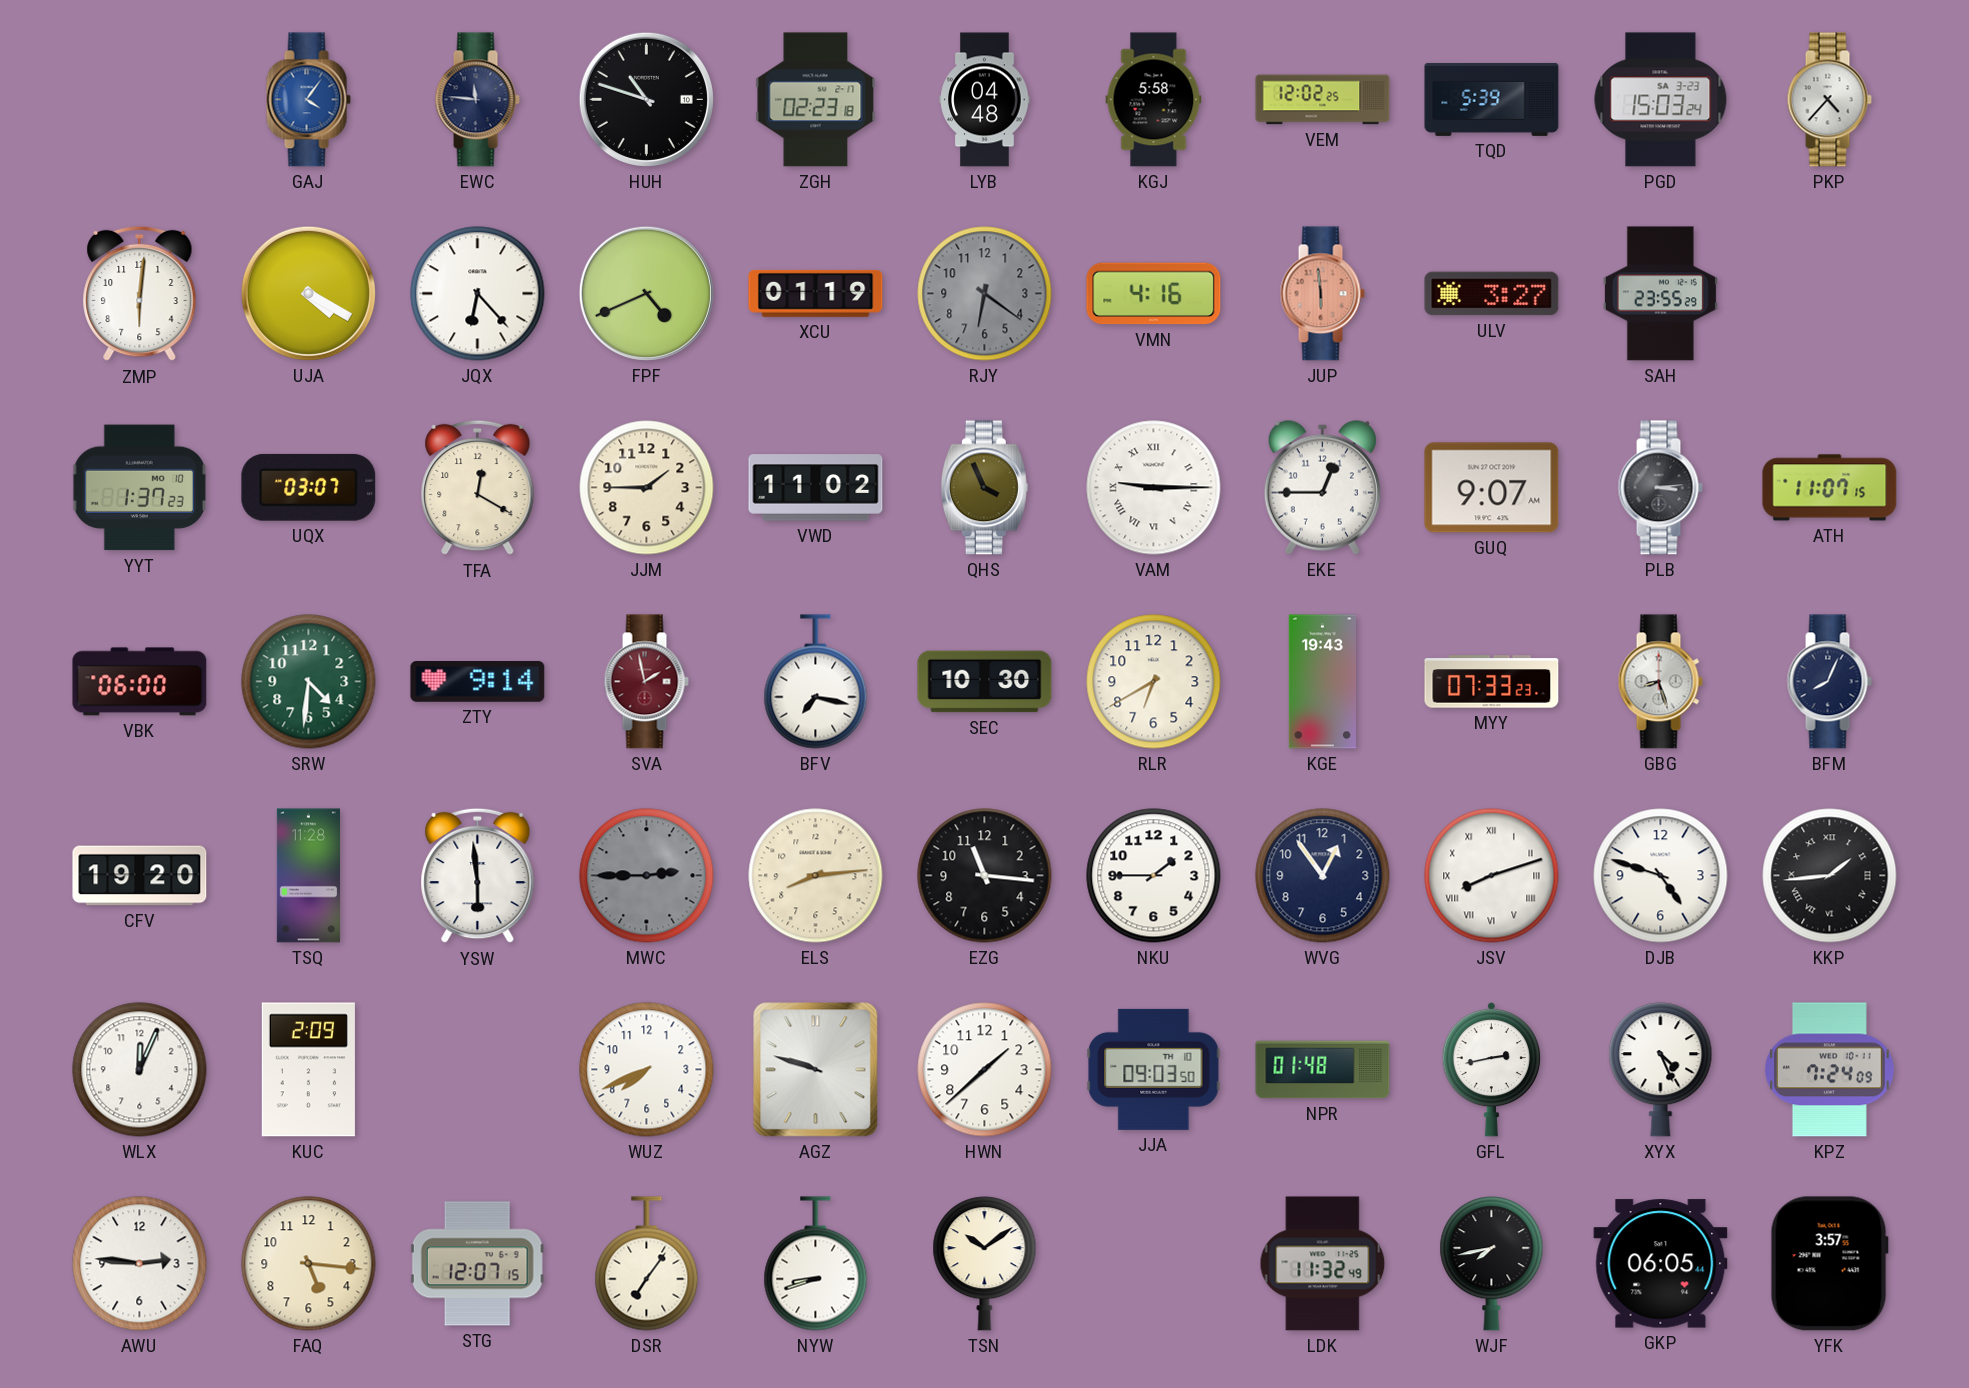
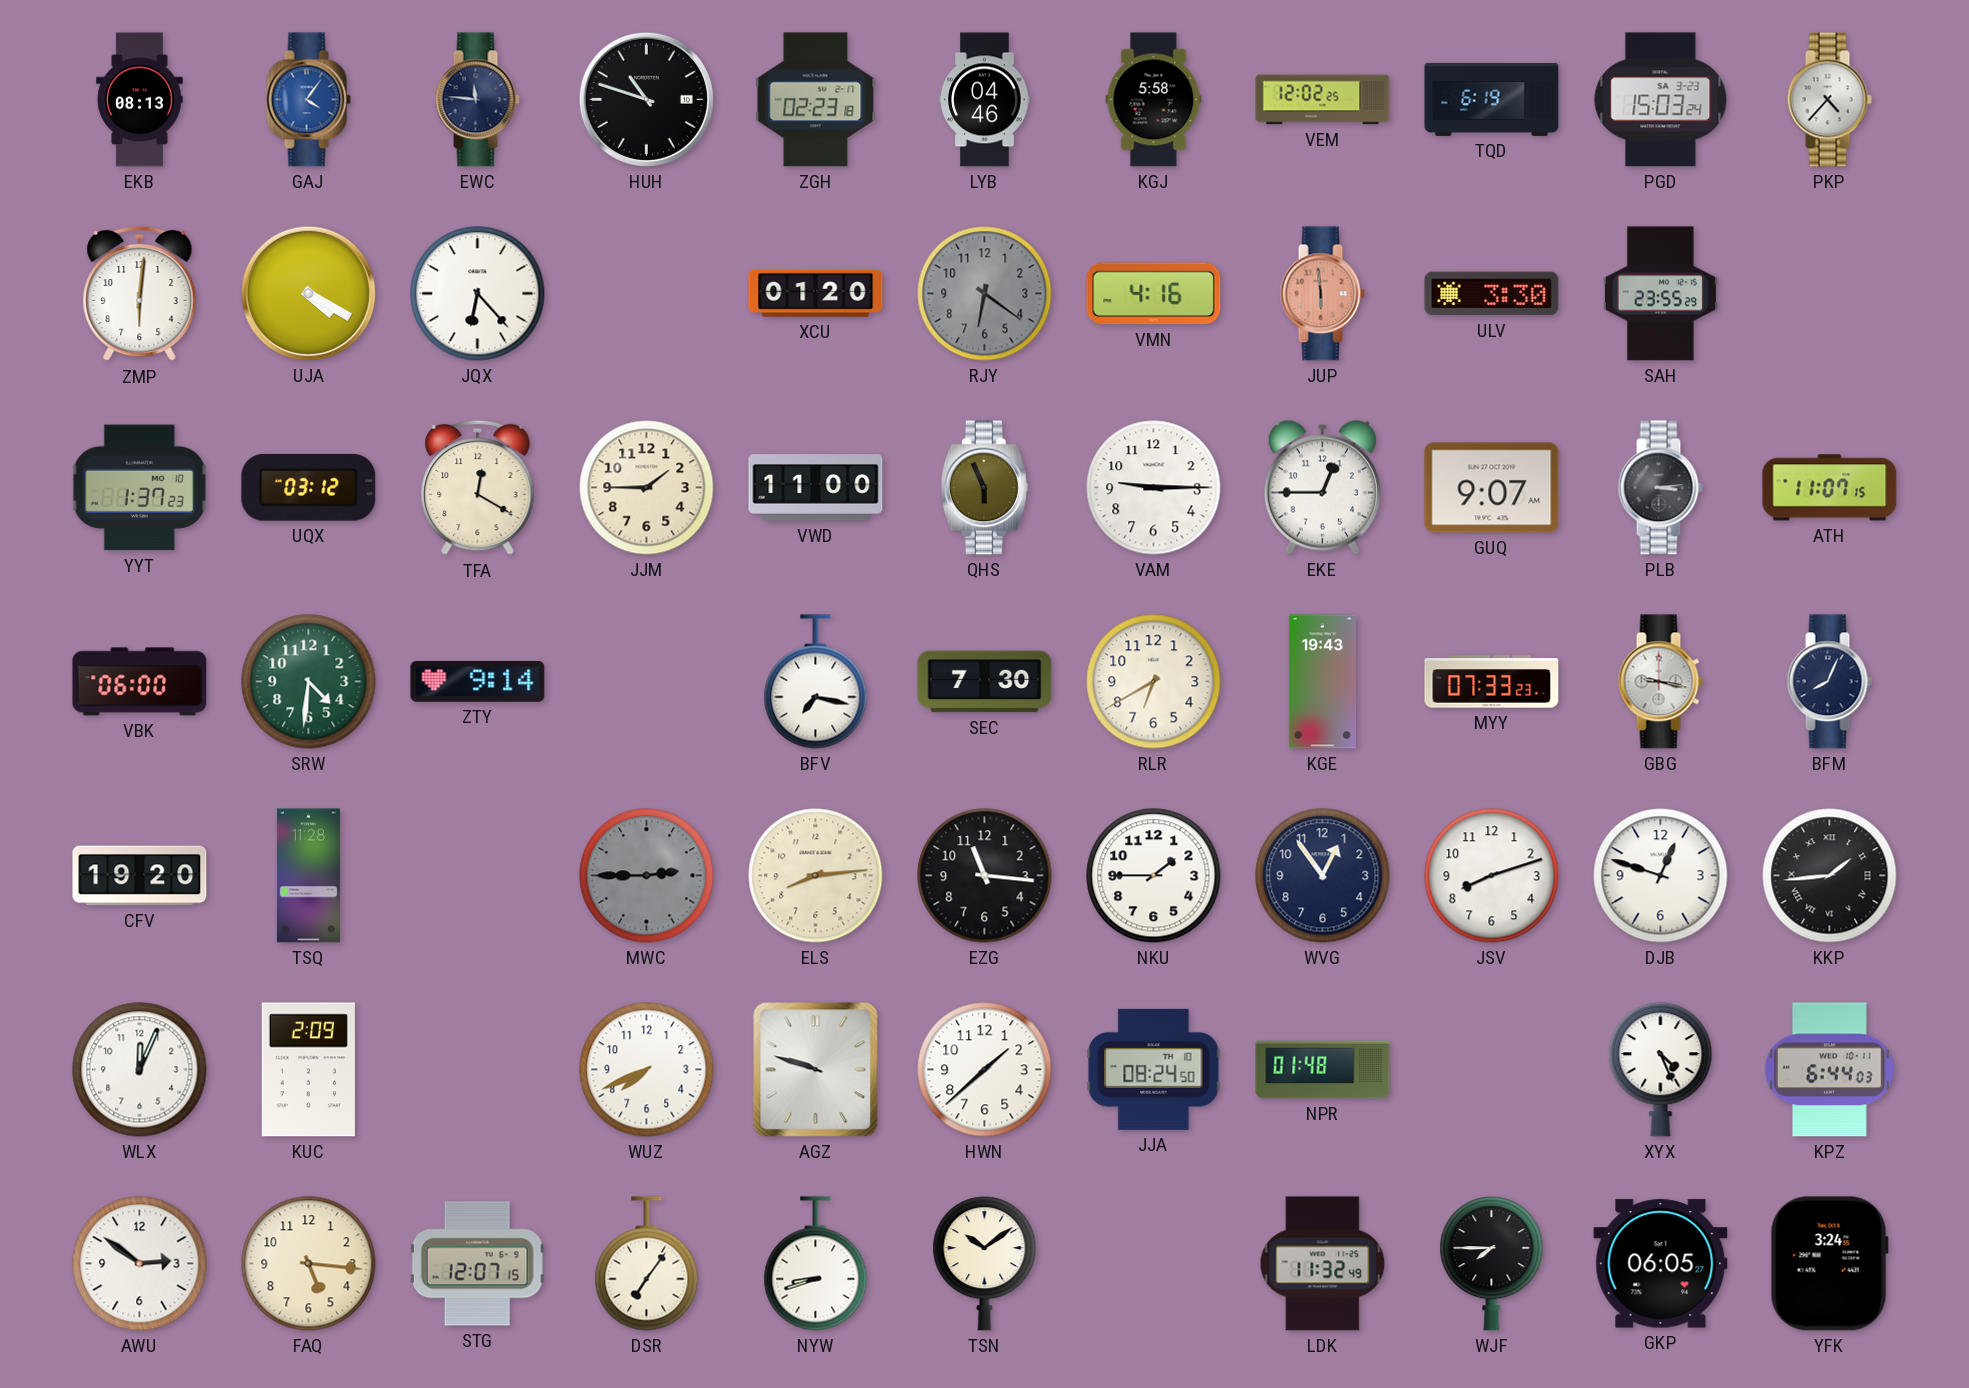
EKB: none -> 08:13
LYB: 04:48 -> 04:46
TQD: 5:39 -> 6:19
FPF: 4:41 -> none
XCU: 01:19 -> 01:20
ULV: 3:27 -> 3:30
UQX: 03:07 -> 03:12
VWD: 11:02 -> 11:00
QHS: 3:56 -> 5:56
VAM numerals: Roman -> Arabic
SVA: 1:58 -> none
SEC: 10:30 -> 7:30
GBG: 8:27 -> 9:17
YSW: 5:59 -> none
JSV numerals: Roman -> Arabic
DJB: 4:48 -> 12:48
JJA: 09:03 -> 08:24
GFL: 2:43 -> none
KPZ: 7:24 -> 6:44
AWU: 2:46 -> 2:51
WJF: 7:43 -> 7:45
GKP: 06:05:44 -> 06:05:27
YFK: 3:57 -> 3:24
